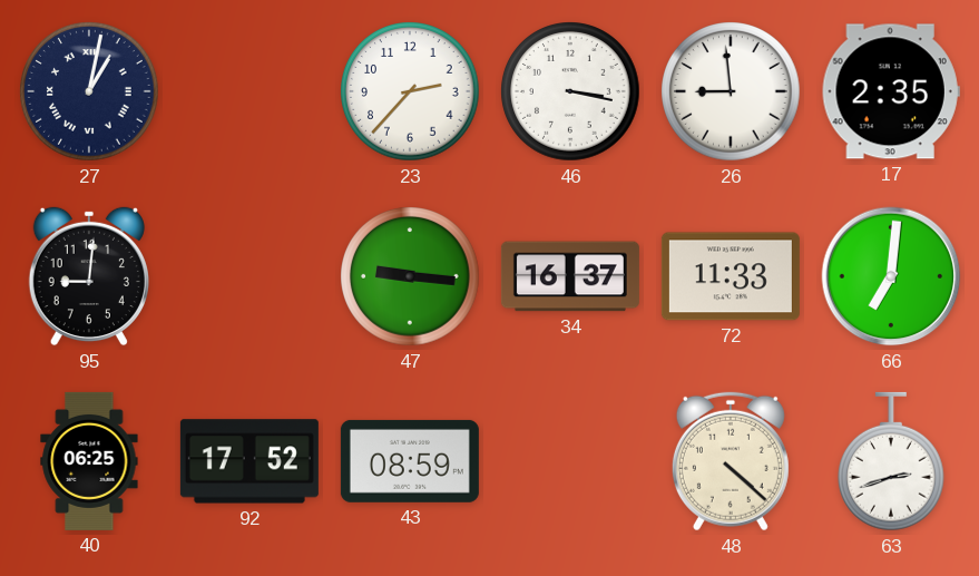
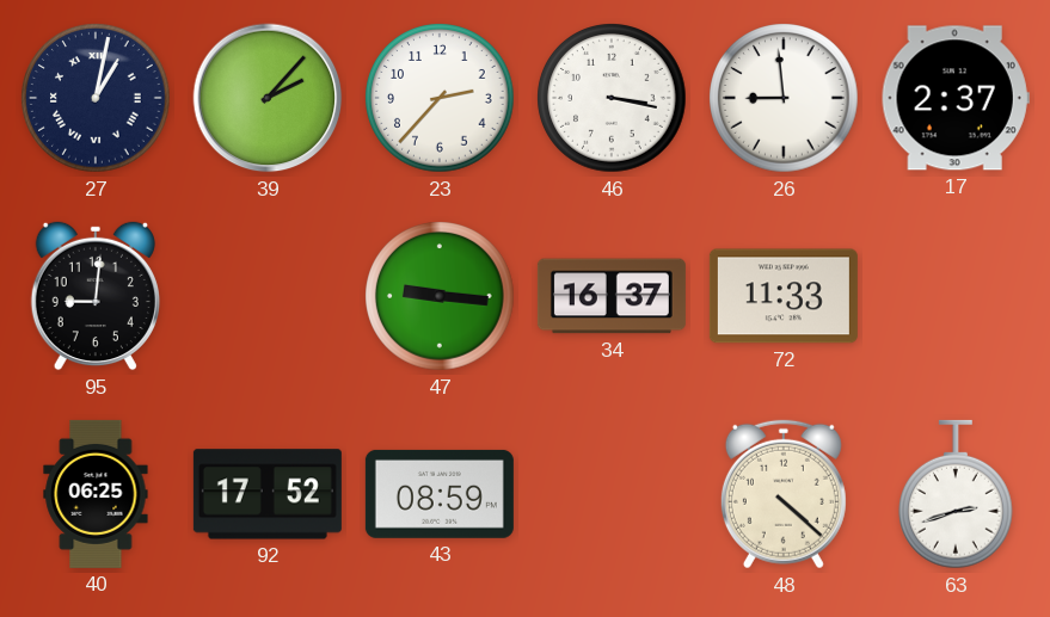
39: none -> 2:07
17: 2:35 -> 2:37
66: 7:01 -> none
